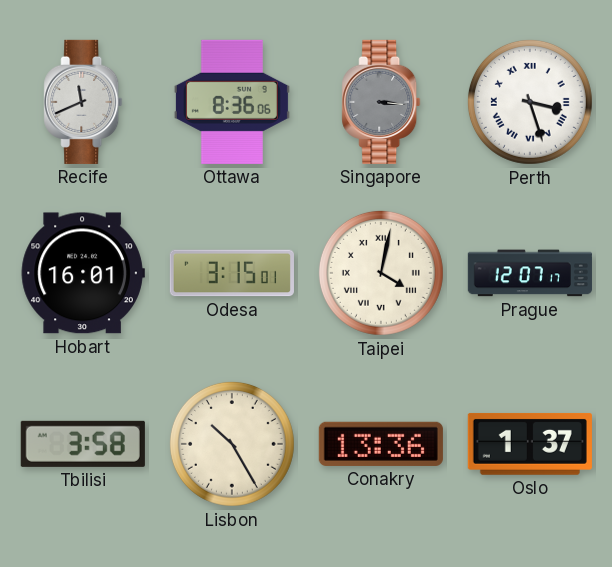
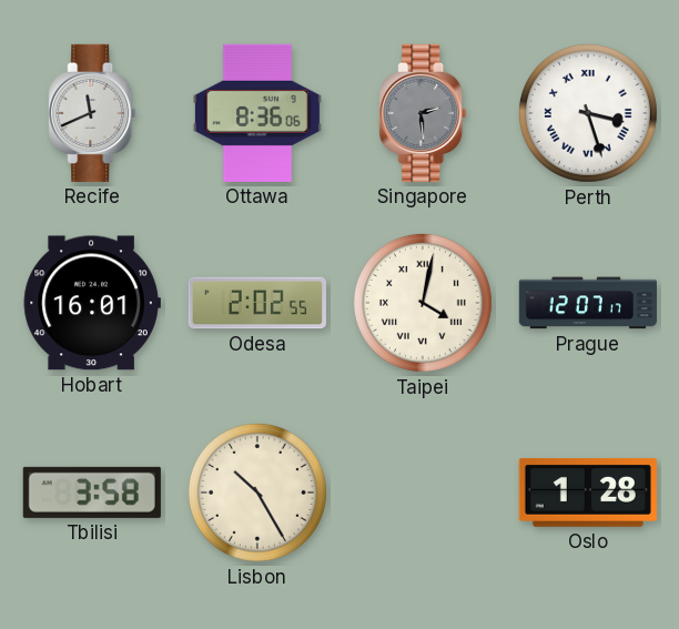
Singapore: 3:16 -> 2:29
Odesa: 3:15 -> 2:02
Conakry: 13:36 -> none
Oslo: 1:37 -> 1:28
